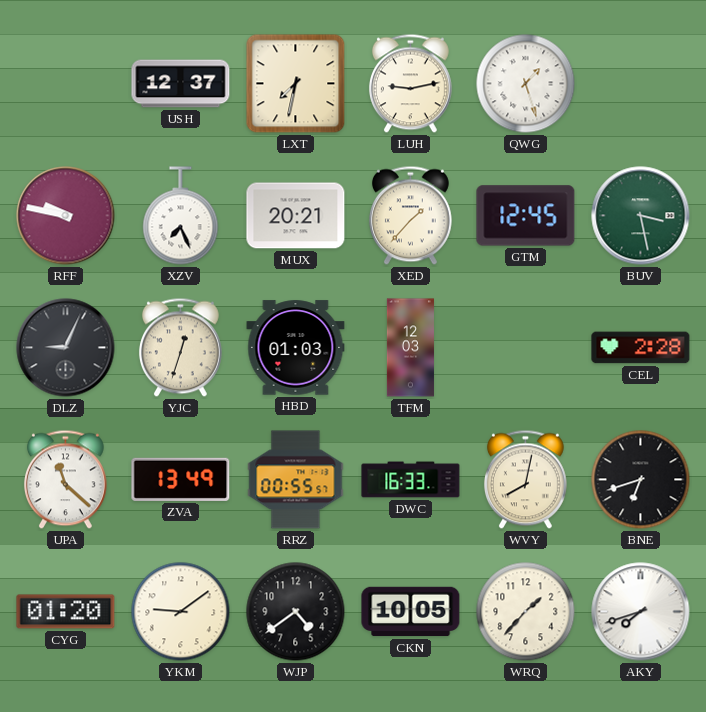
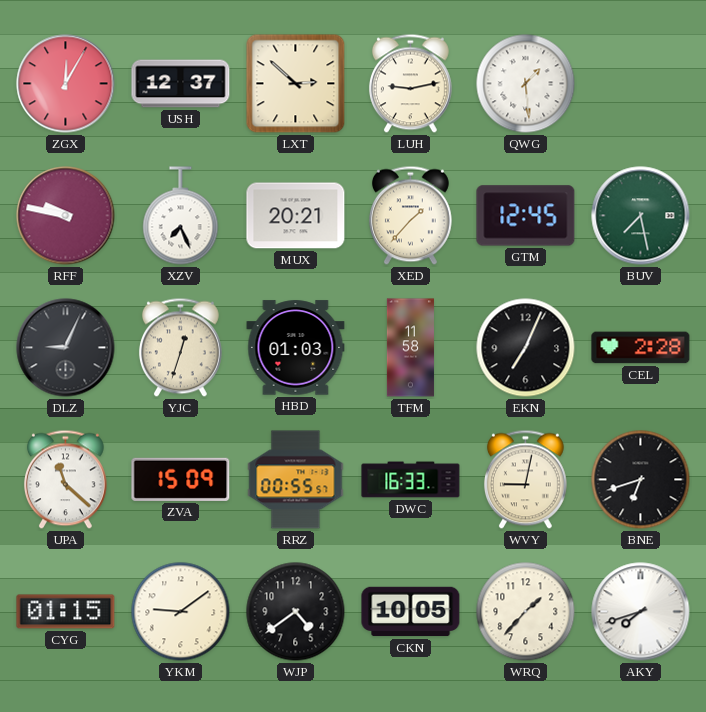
ZGX: none -> 12:05
LXT: 7:32 -> 2:52
QWG: 1:27 -> 1:29
BUV: 3:28 -> 7:28
TFM: 12:03 -> 11:58
EKN: none -> 7:04
ZVA: 13:49 -> 15:09
WVY: 8:02 -> 9:02
CYG: 01:20 -> 01:15
